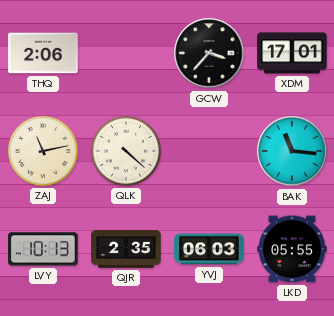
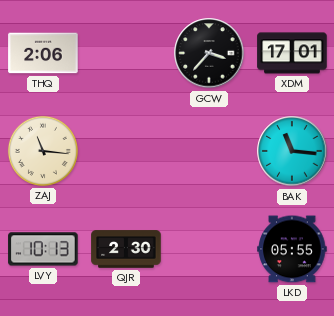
ZAJ: 11:13 -> 11:16
QLK: 4:22 -> none
QJR: 2:35 -> 2:30
YVJ: 06:03 -> none
